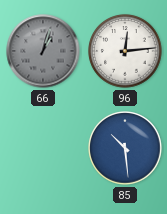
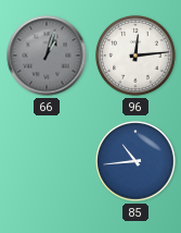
85: 10:29 -> 10:44
